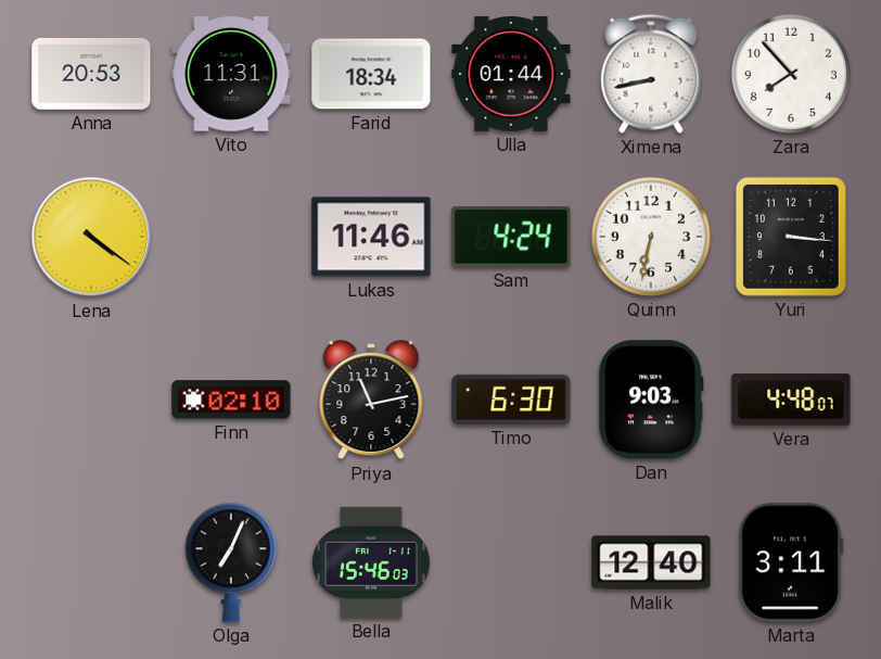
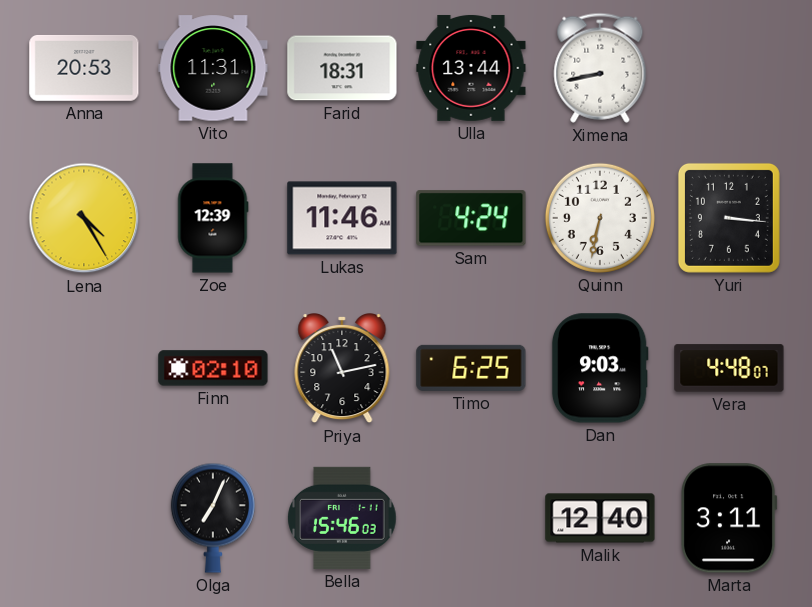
Farid: 18:34 -> 18:31
Ulla: 01:44 -> 13:44
Zara: 7:53 -> none
Lena: 4:21 -> 4:25
Zoe: none -> 12:39
Timo: 6:30 -> 6:25
